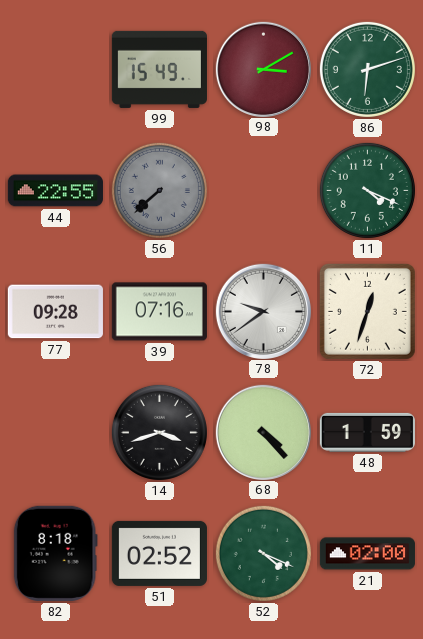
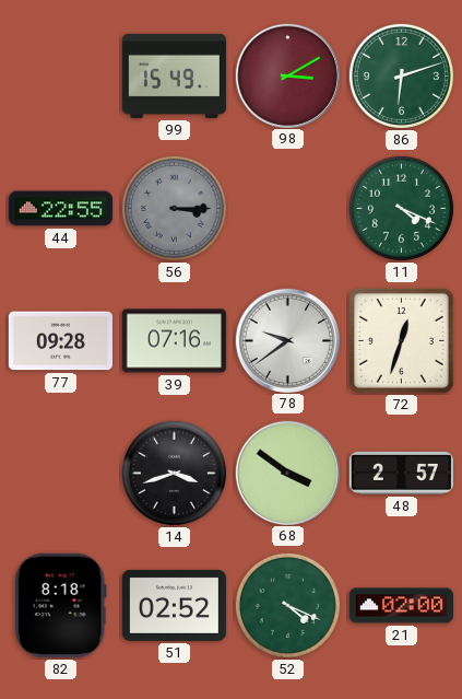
56: 7:38 -> 3:15
68: 4:23 -> 3:51
48: 1:59 -> 2:57
